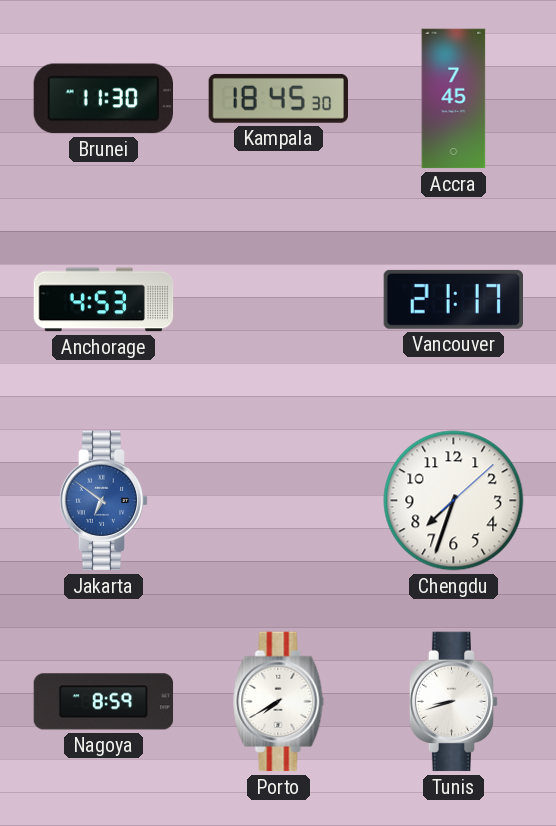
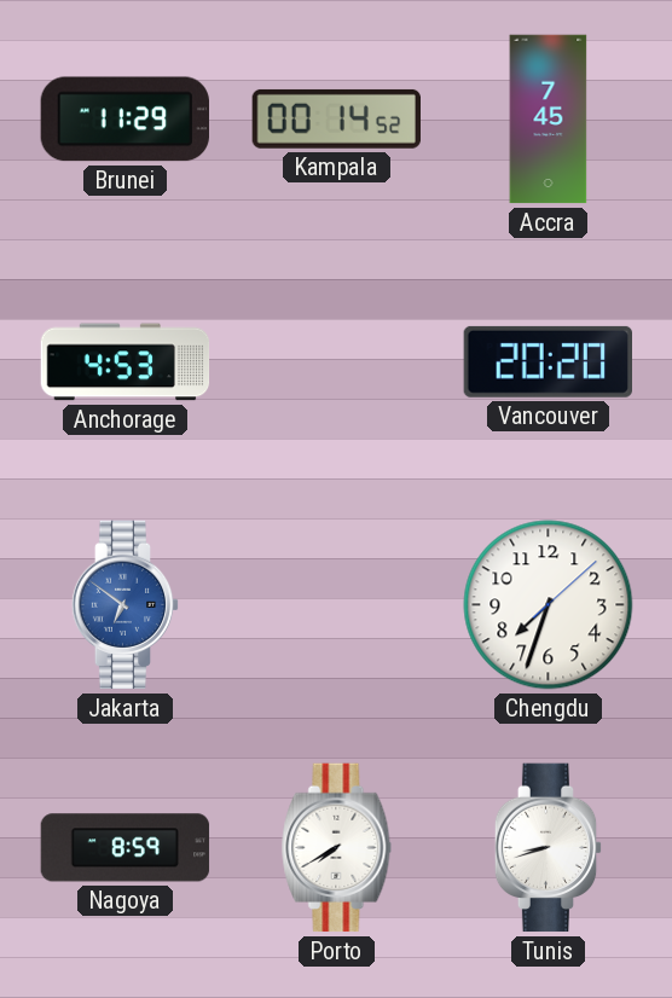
Brunei: 11:30 -> 11:29
Kampala: 18:45 -> 00:14
Vancouver: 21:17 -> 20:20
